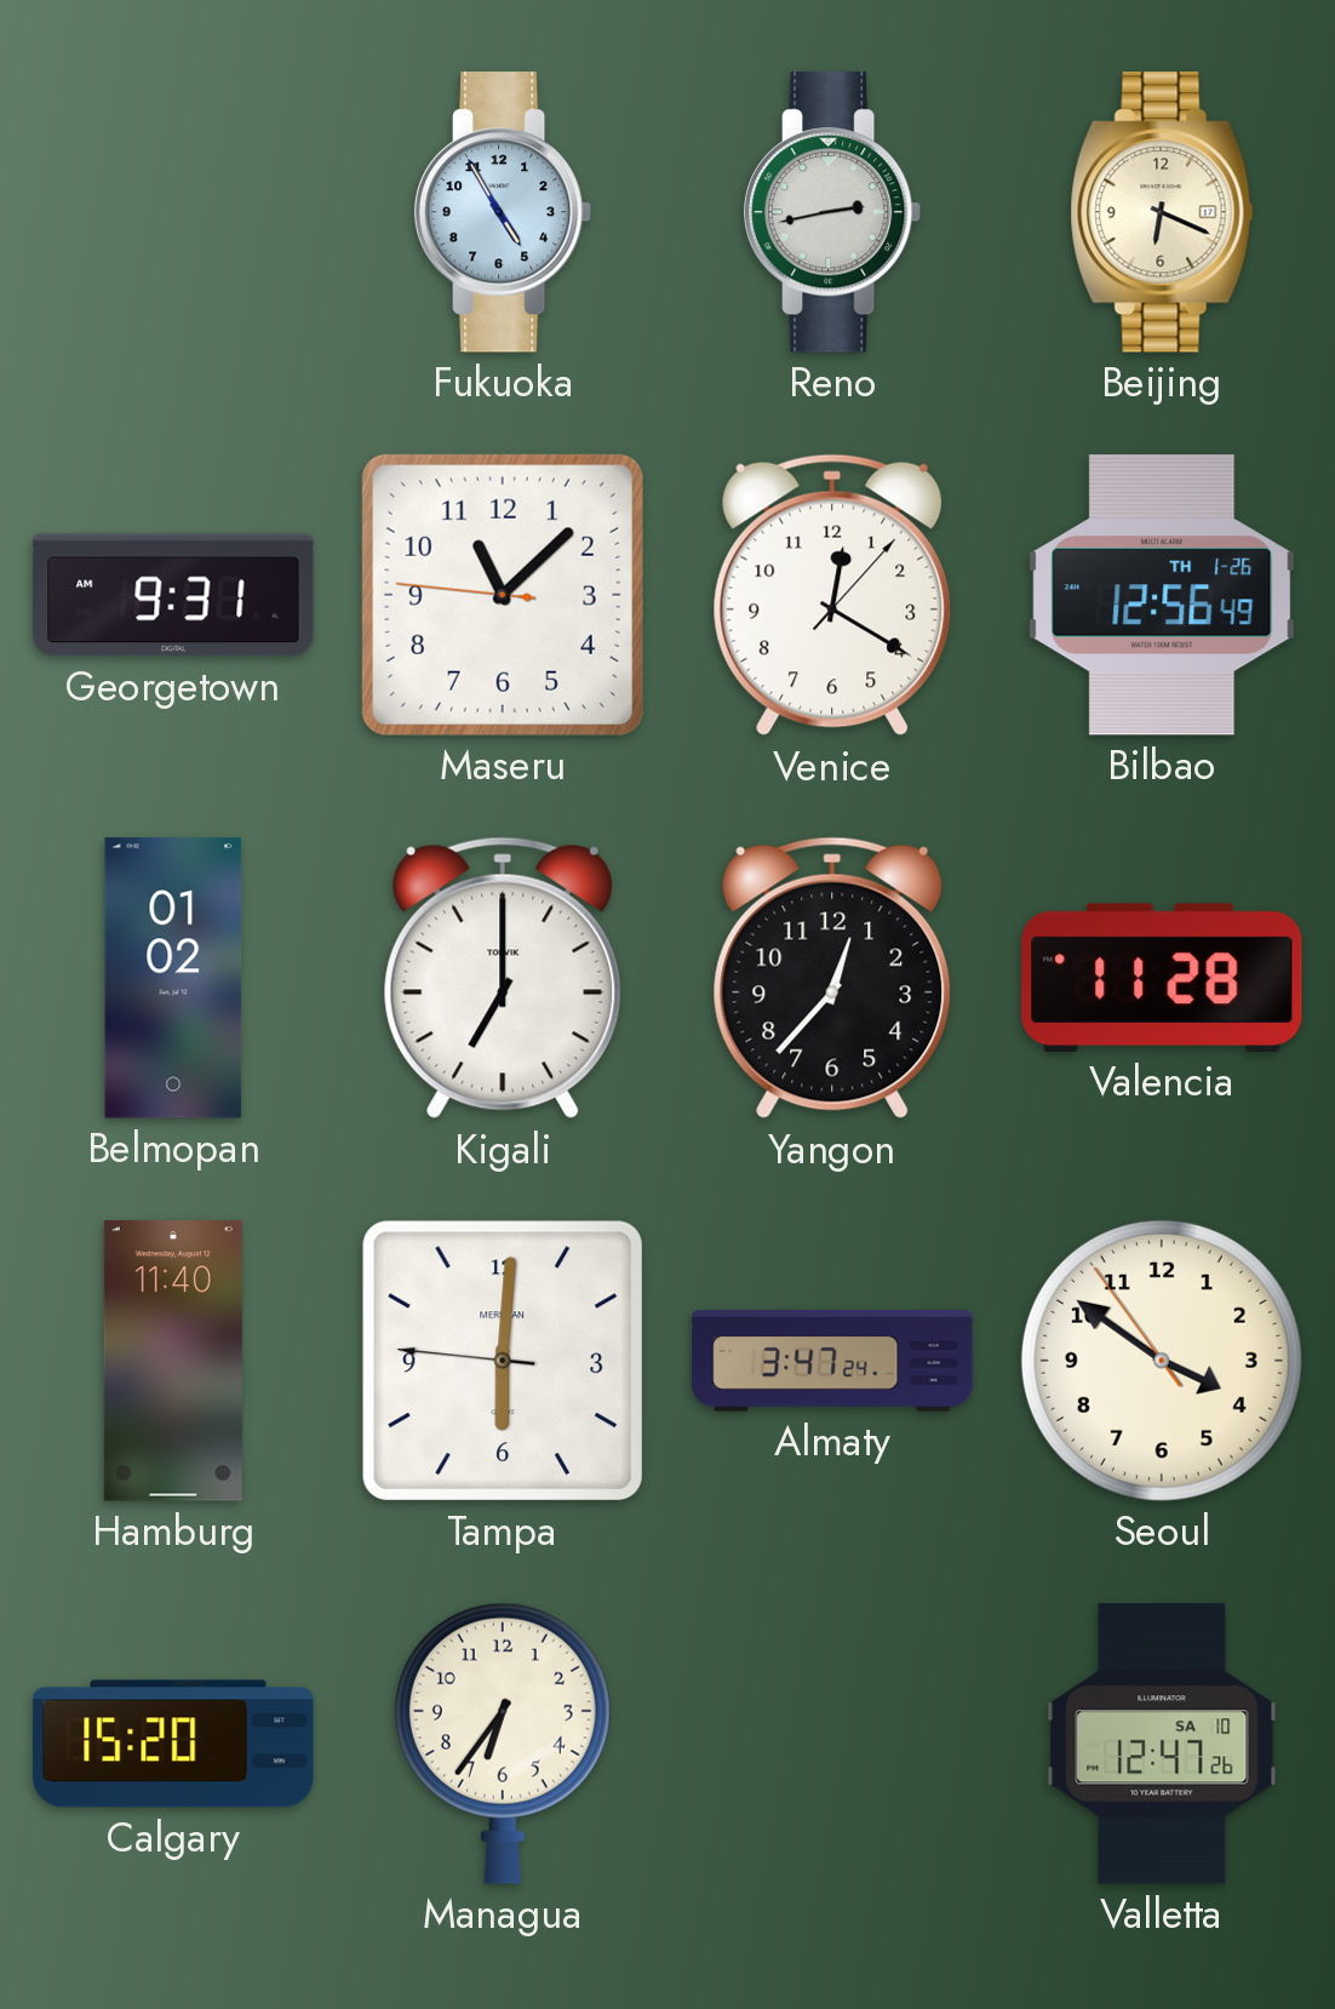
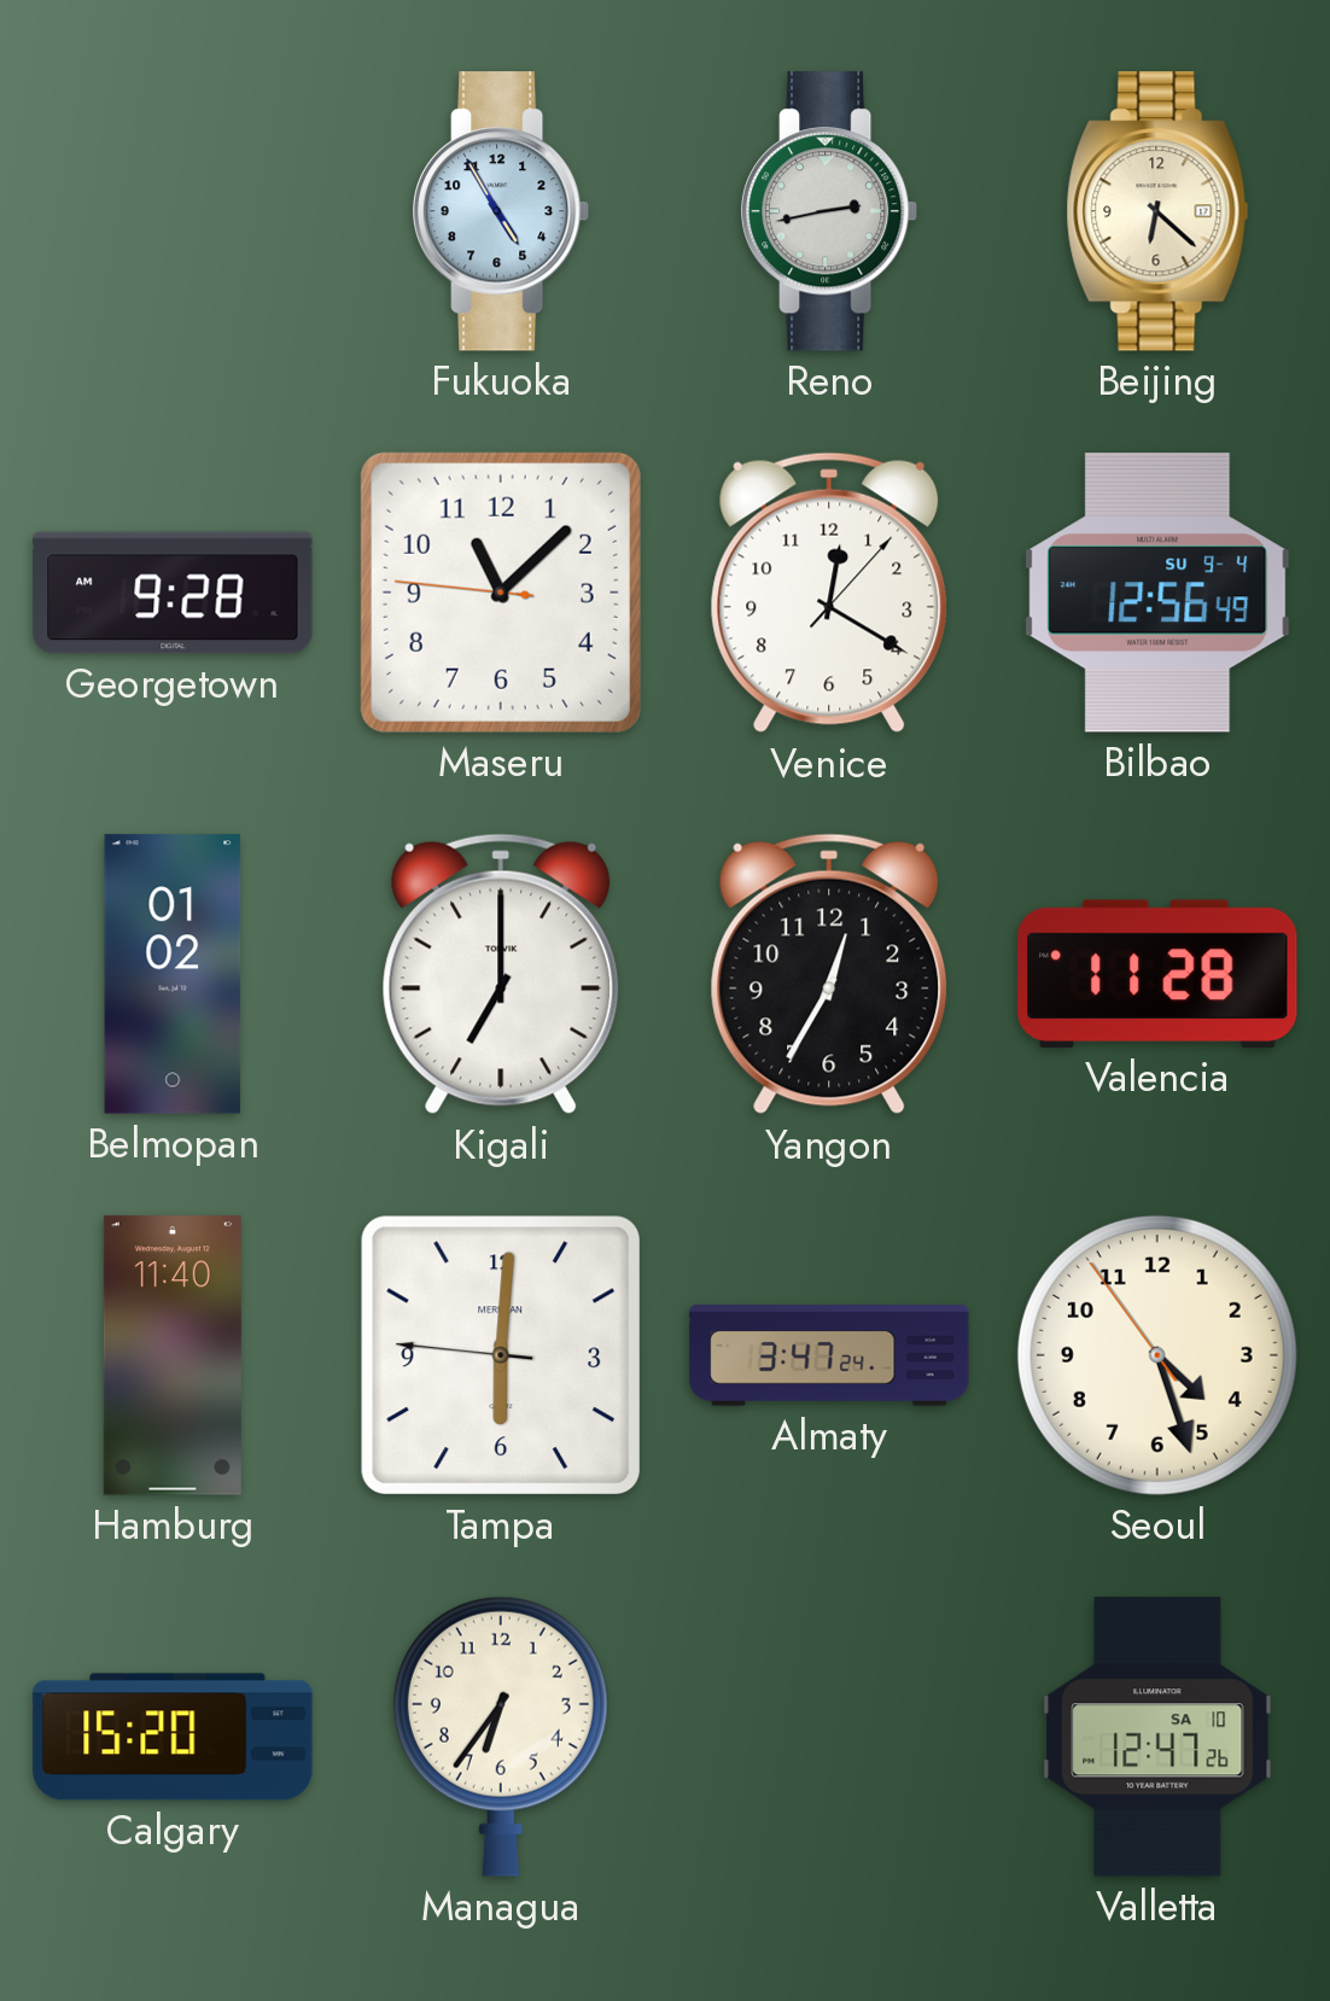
Beijing: 6:19 -> 6:22
Georgetown: 9:31 -> 9:28
Bilbao date: TH 1-26 -> SU 9-4
Yangon: 12:37 -> 12:35
Seoul: 3:50 -> 4:26
